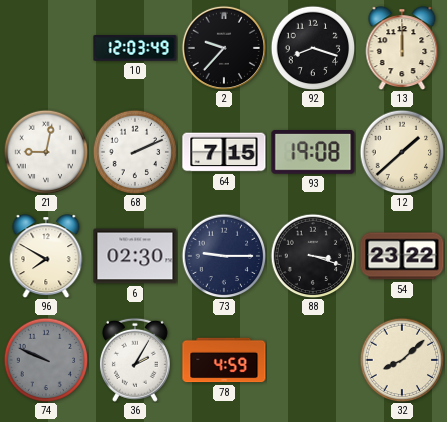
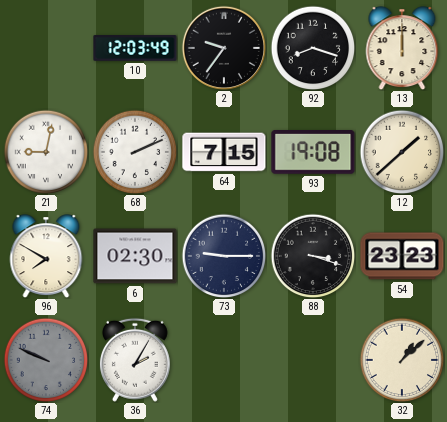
2: 9:37 -> 9:36
54: 23:22 -> 23:23
78: 4:59 -> none
32: 8:08 -> 1:08
